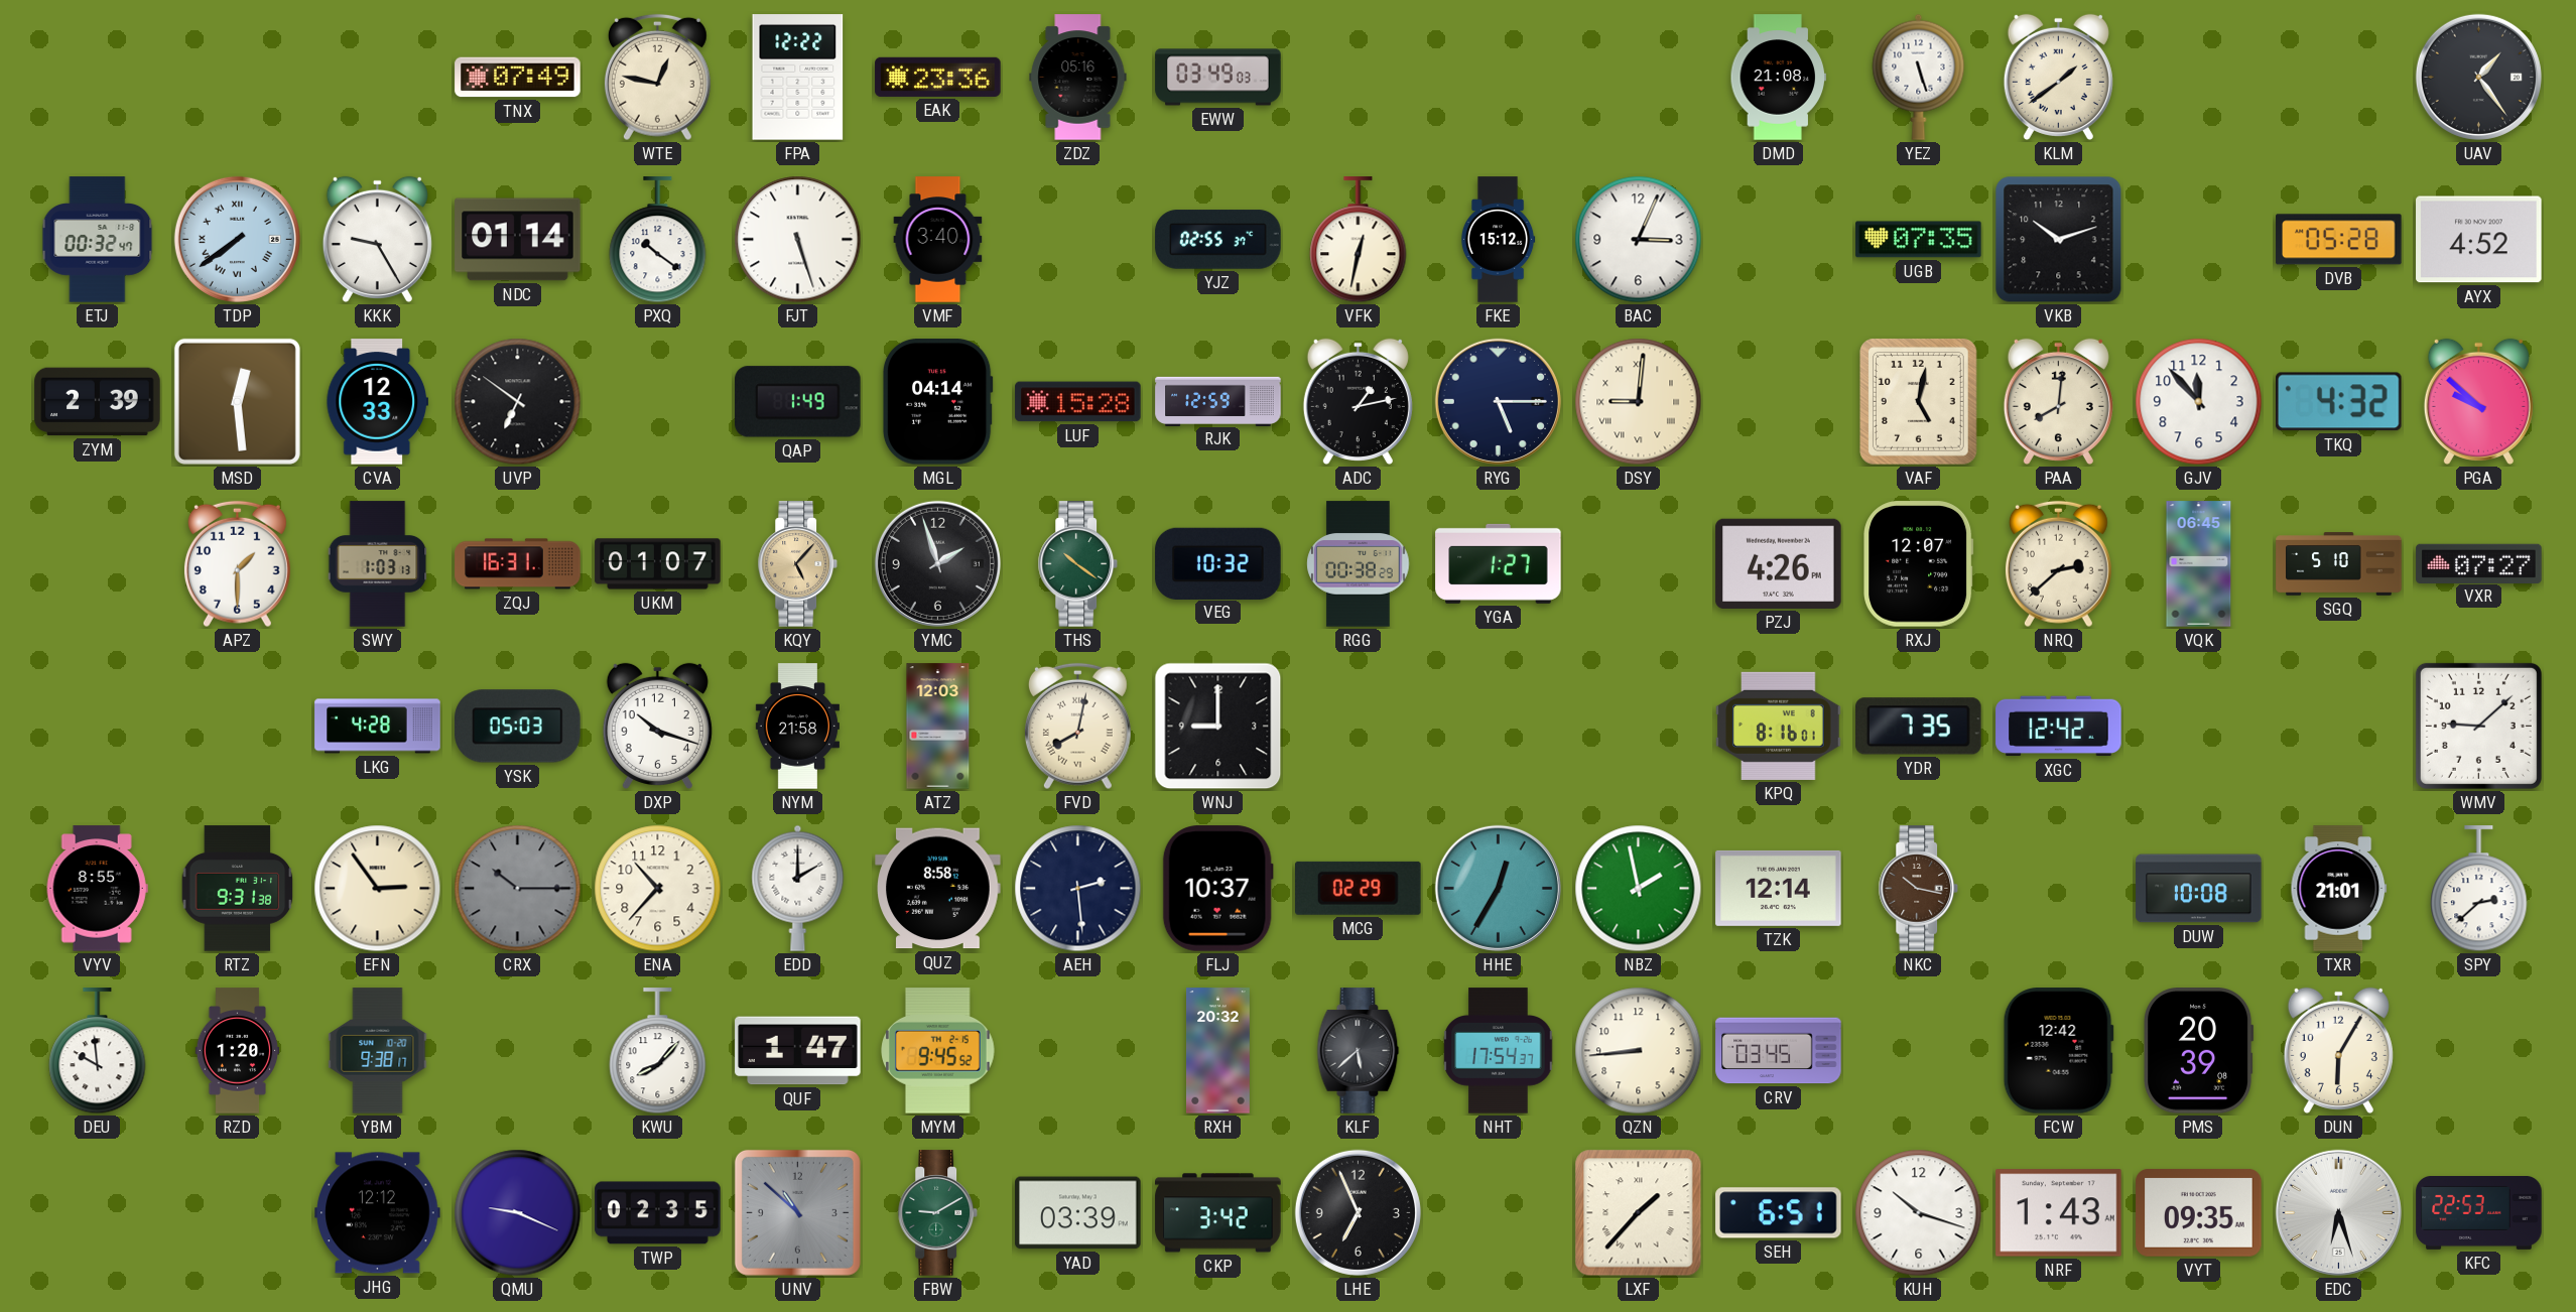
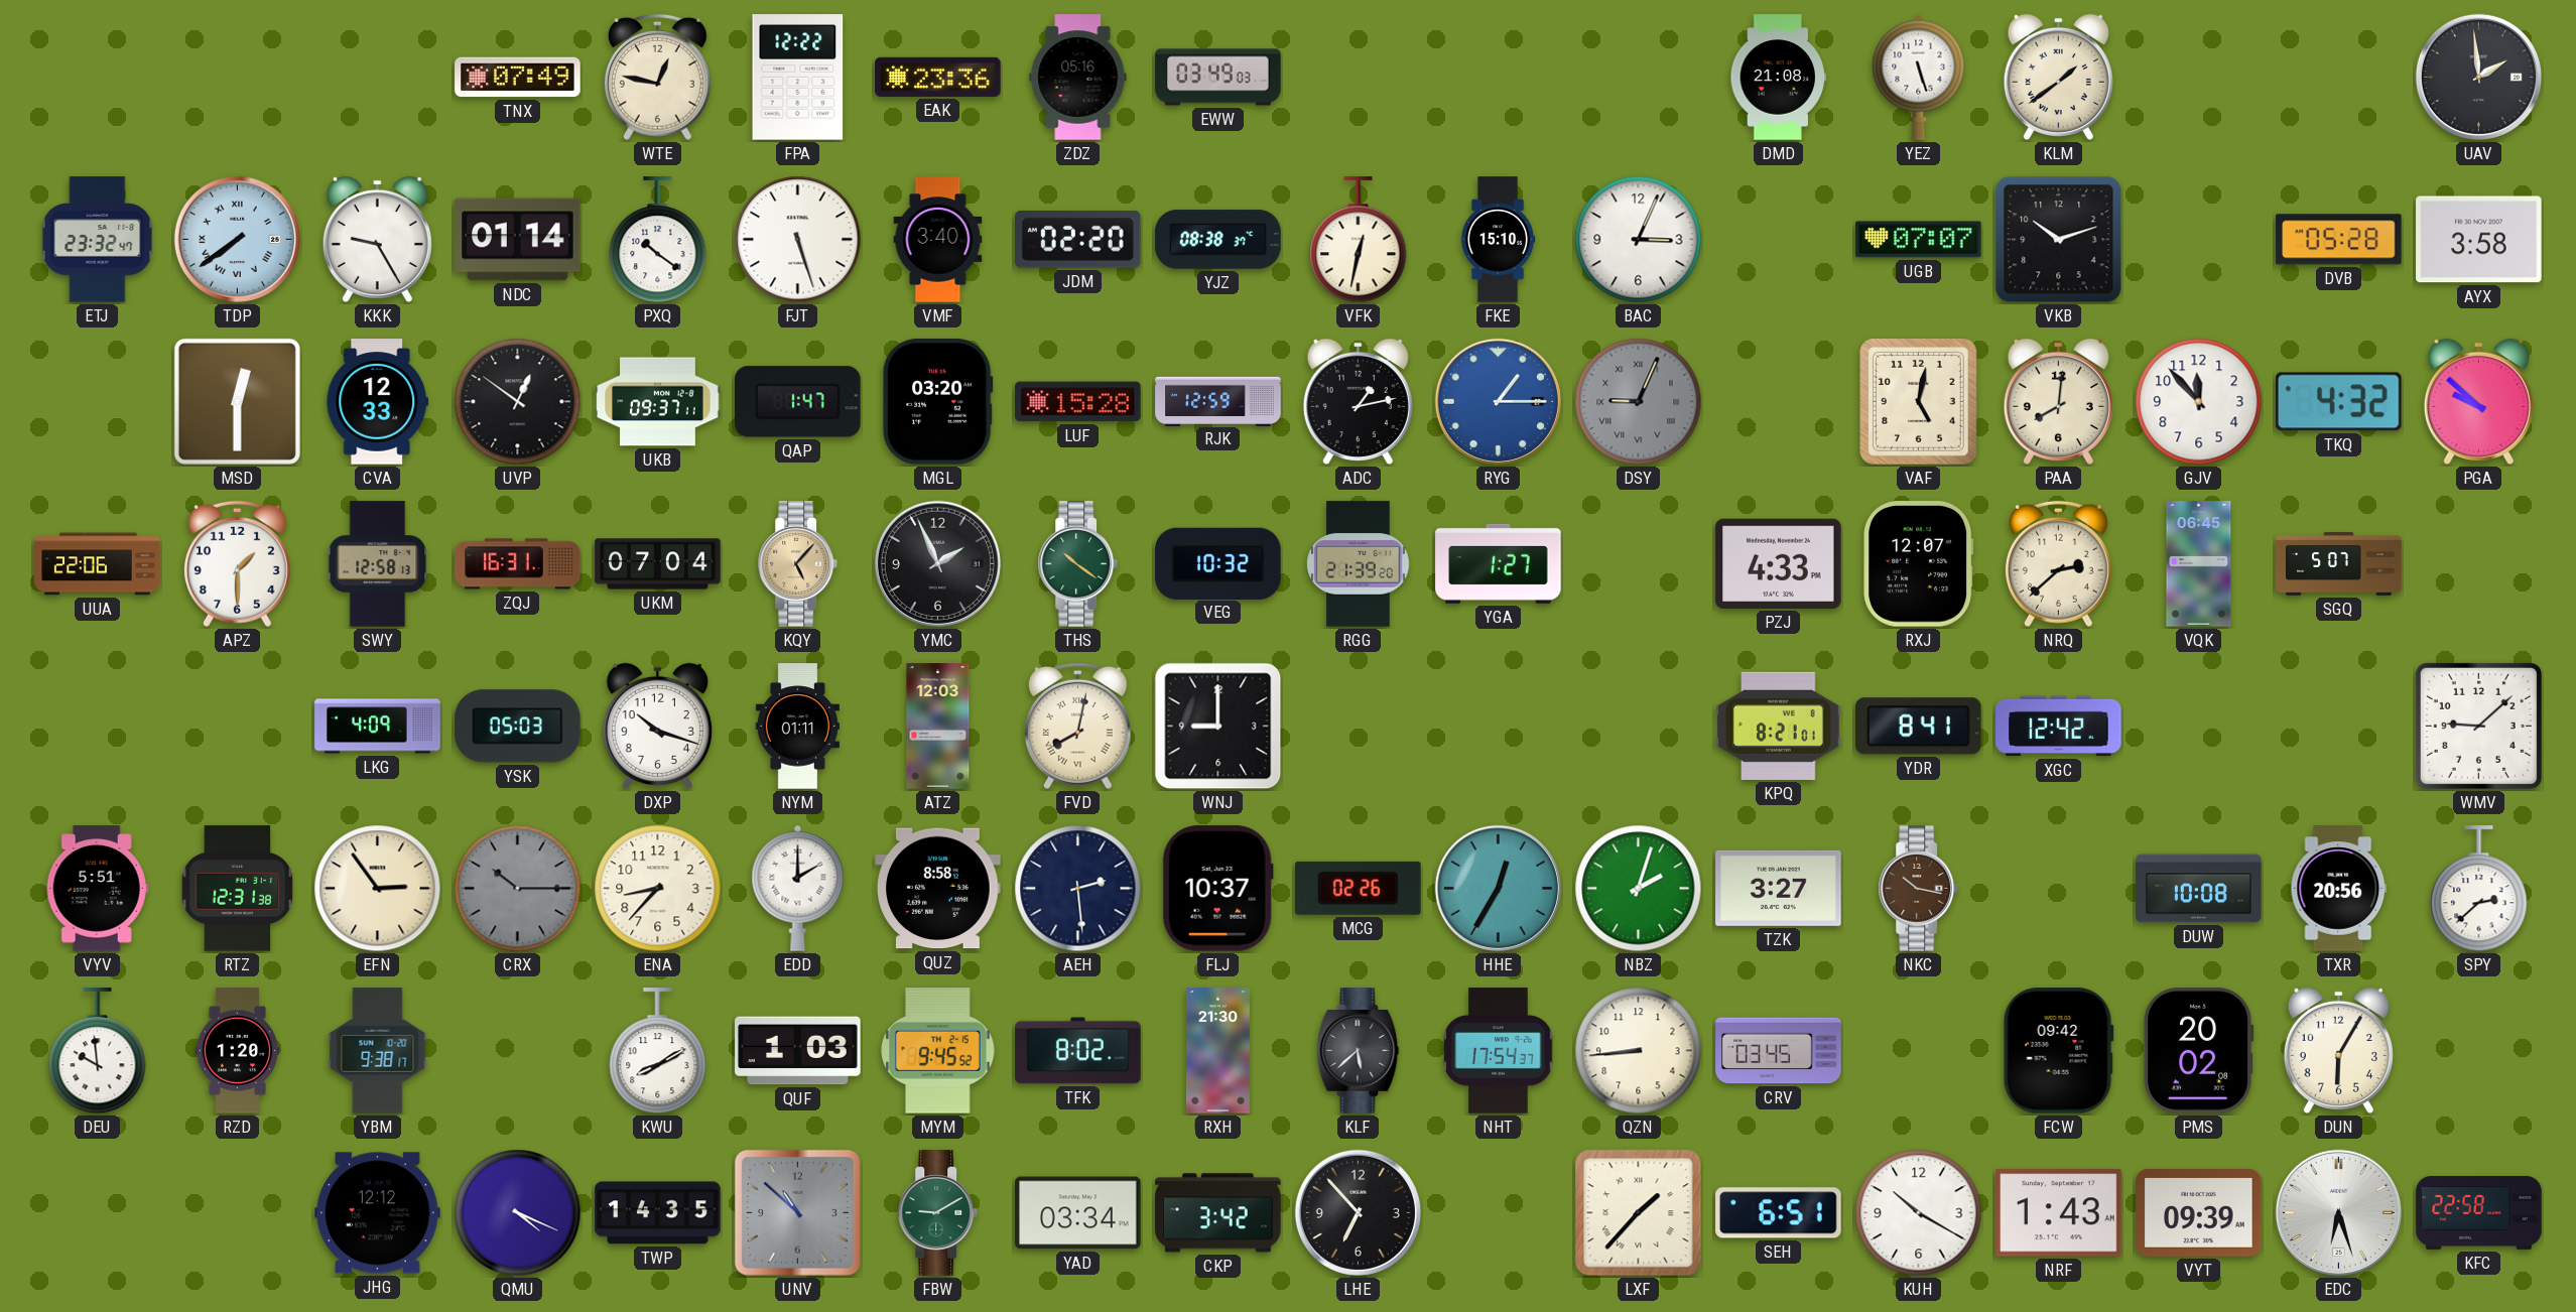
UAV: 1:24 -> 1:59
ETJ: 00:32 -> 23:32
JDM: none -> 02:20
YJZ: 02:55 -> 08:38
FKE: 15:12 -> 15:10
UGB: 07:35 -> 07:07
AYX: 4:52 -> 3:58
ZYM: 2:39 -> none
MSD: 12:29 -> 12:30
UVP: 6:51 -> 12:51
UKB: none -> 09:37
QAP: 1:49 -> 1:47
MGL: 04:14 -> 03:20
RYG: 5:15 -> 1:15
RYG dial: navy -> blue
DSY: 9:01 -> 9:04
DSY dial: cream -> grey
UUA: none -> 22:06
SWY: 1:03 -> 12:58
UKM: 01:07 -> 07:04
YMC: 1:57 -> 1:56
RGG: 00:38 -> 21:39
PZJ: 4:26 -> 4:33
SGQ: 5:10 -> 5:07
VXR: 07:27 -> none
LKG: 4:28 -> 4:09
NYM: 21:58 -> 01:11
KPQ: 8:16 -> 8:21
YDR: 7:35 -> 8:41
VYV: 8:55 -> 5:51
RTZ: 9:31 -> 12:31
ENA: 10:37 -> 8:37
MCG: 02:29 -> 02:26
NBZ: 1:58 -> 2:03
TZK: 12:14 -> 3:27
TXR: 21:01 -> 20:56
KWU: 8:07 -> 8:10
QUF: 1:47 -> 1:03
TFK: none -> 8:02
RXH: 20:32 -> 21:30
FCW: 12:42 -> 09:42
PMS: 20:39 -> 20:02
QMU: 9:19 -> 4:19
TWP: 02:35 -> 14:35
YAD: 03:39 -> 03:34
LHE: 6:56 -> 6:53
KUH: 10:18 -> 10:20
VYT: 09:35 -> 09:39
KFC: 22:53 -> 22:58
